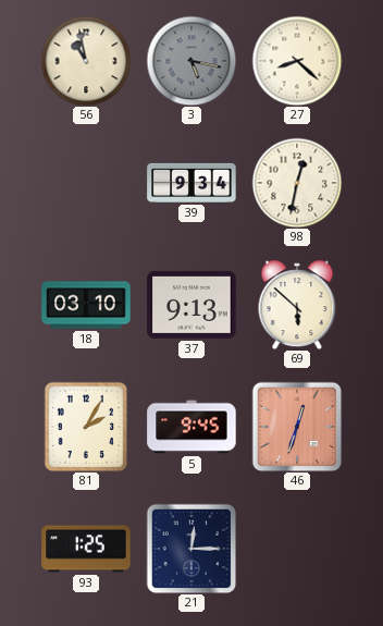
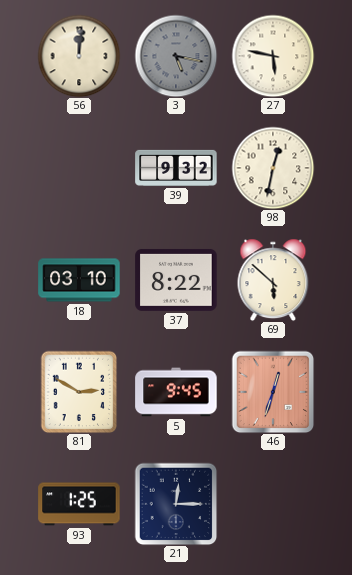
56: 10:58 -> 12:01
27: 8:22 -> 5:47
39: 9:34 -> 9:32
37: 9:13 -> 8:22
81: 2:05 -> 2:50
